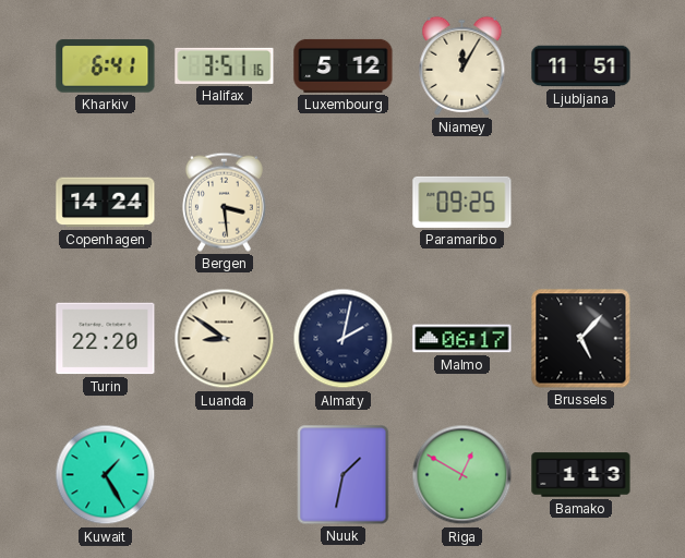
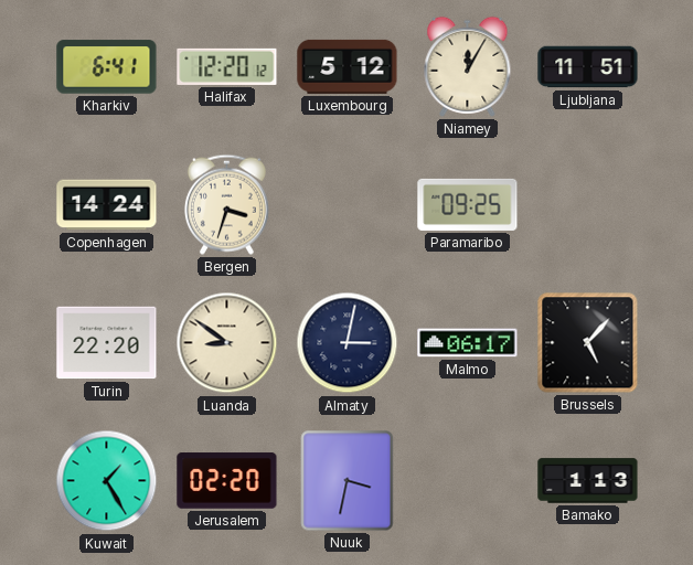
Halifax: 3:51 -> 12:20
Bergen: 3:29 -> 3:33
Almaty: 2:02 -> 3:02
Jerusalem: none -> 02:20
Nuuk: 1:32 -> 3:32
Riga: 12:50 -> none
